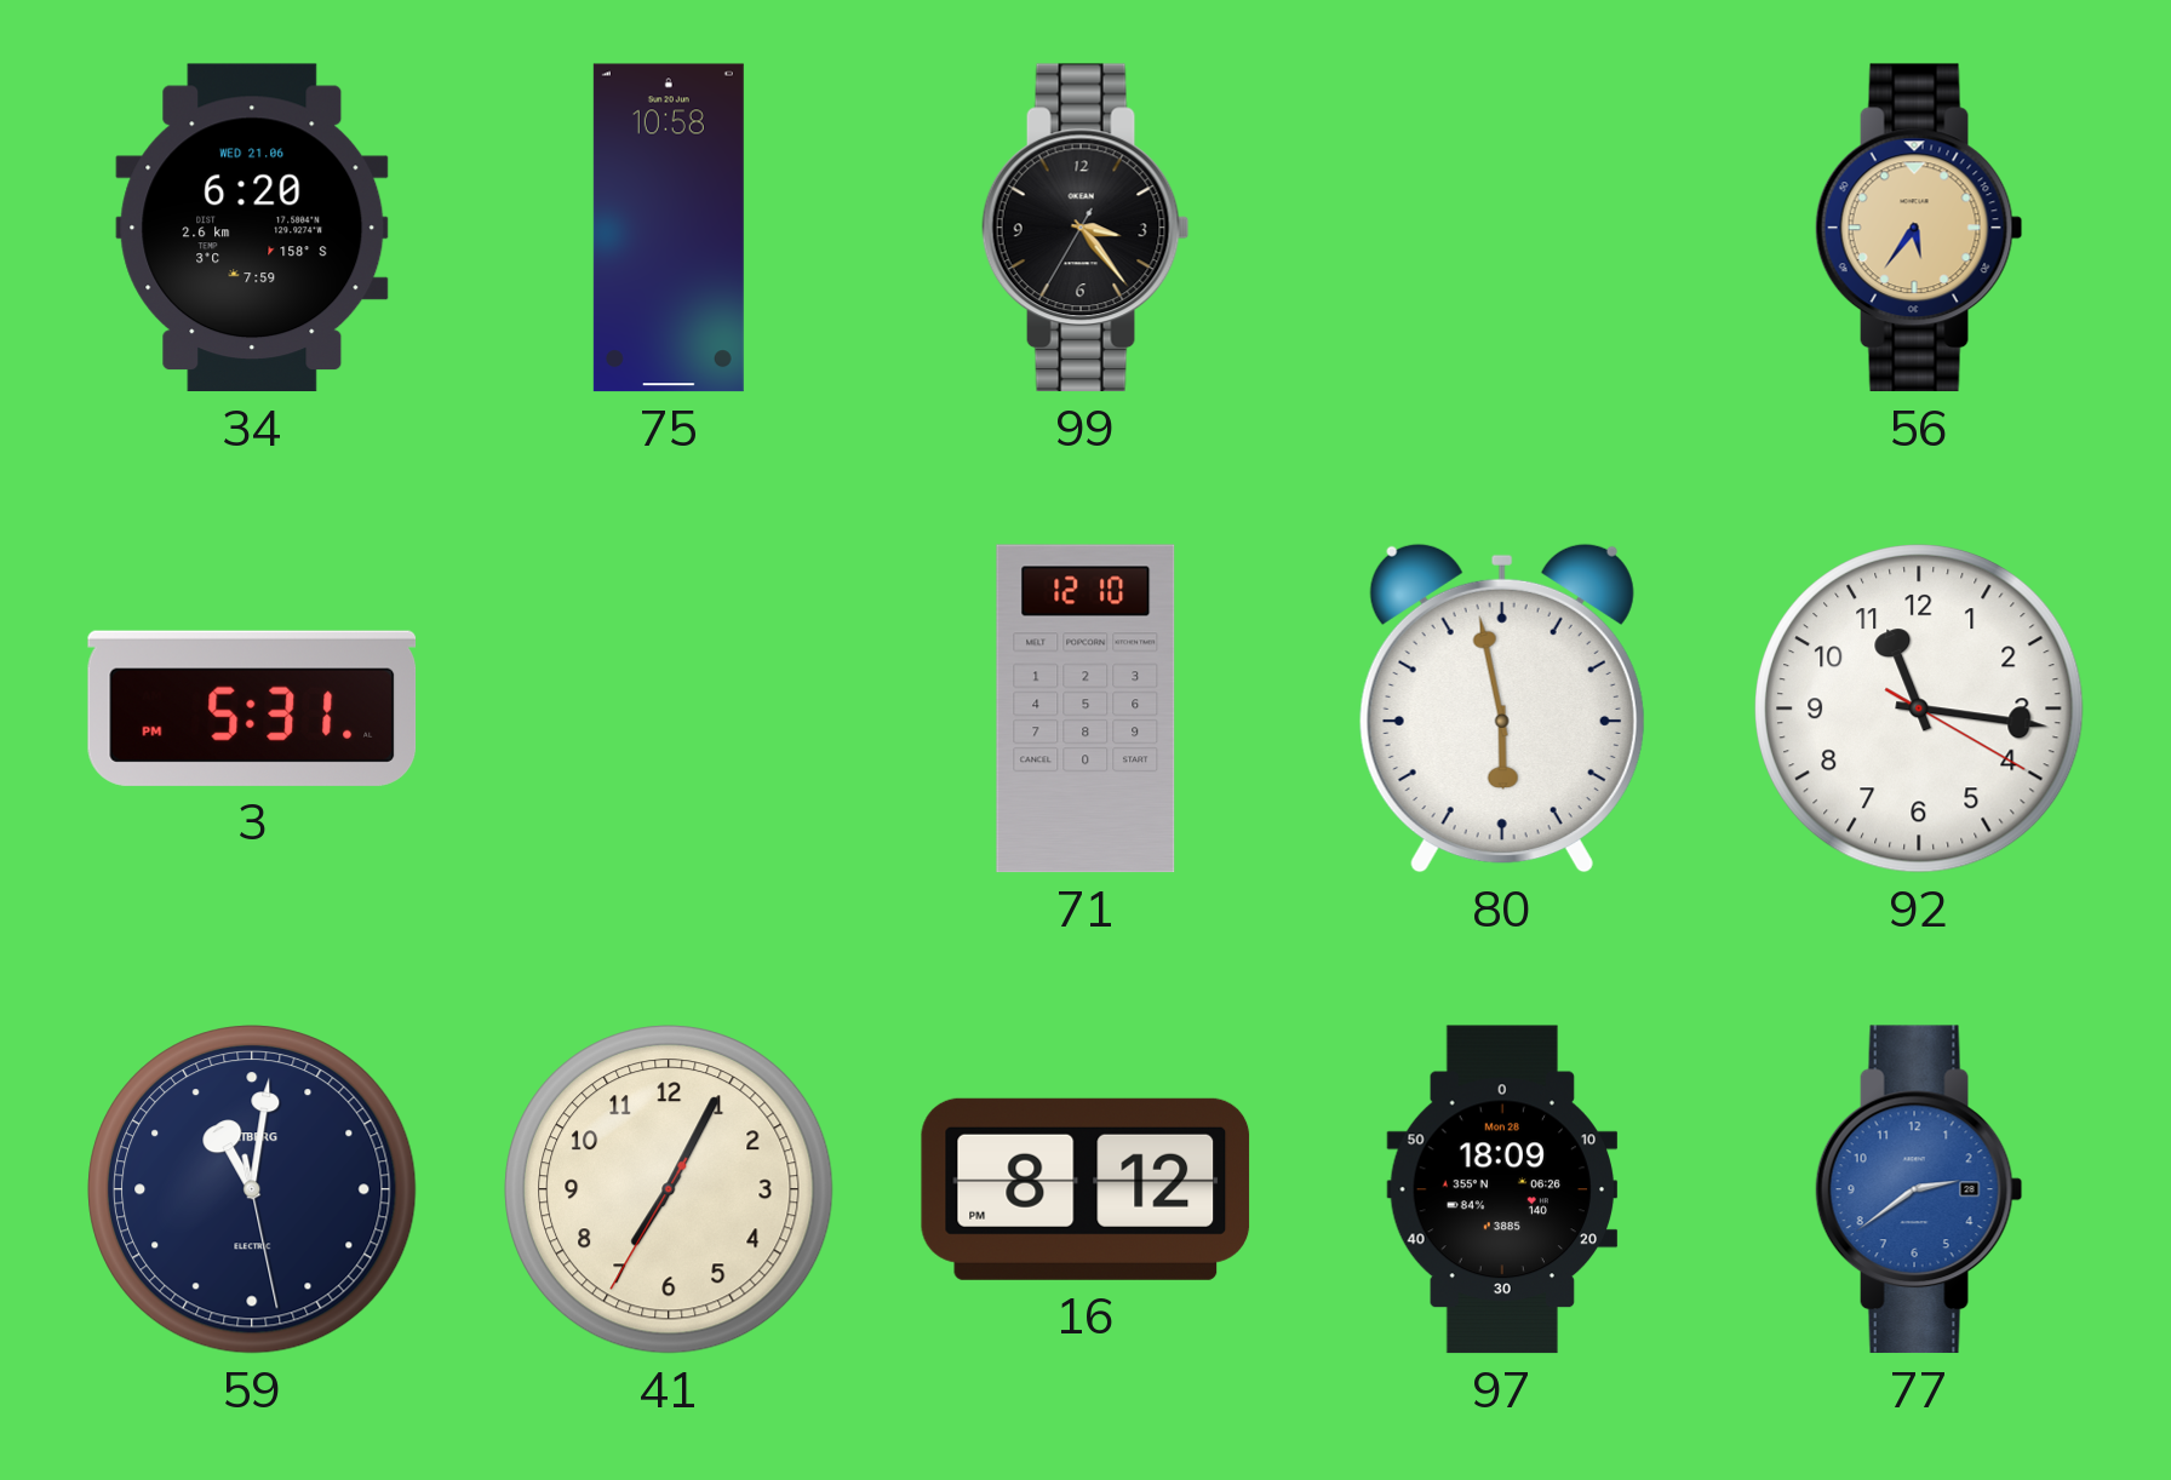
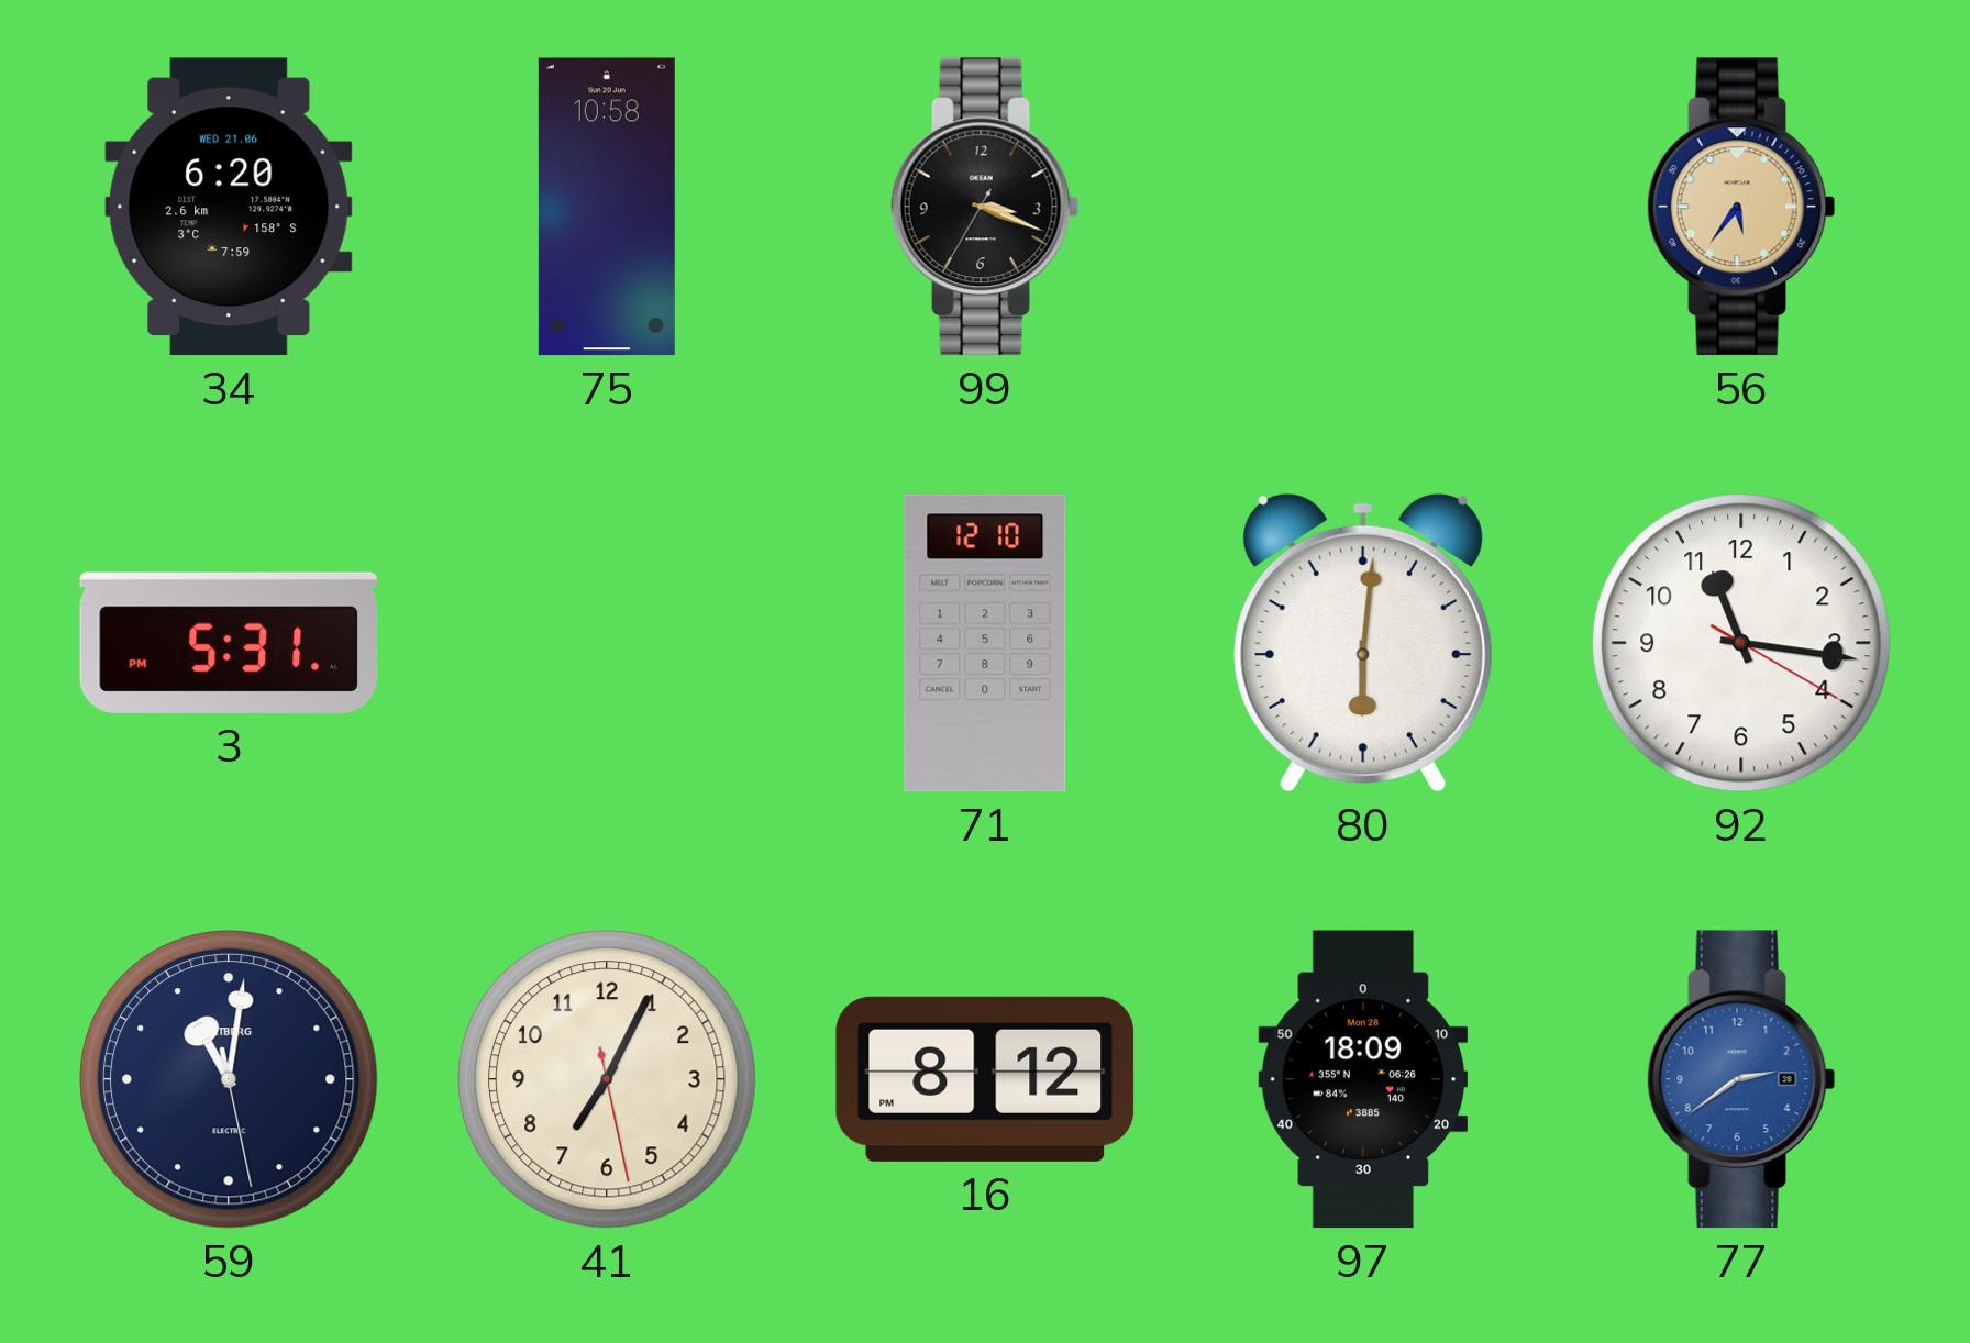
99: 3:23 -> 3:18
80: 5:58 -> 6:01
41: 7:04:35 -> 7:04:28
